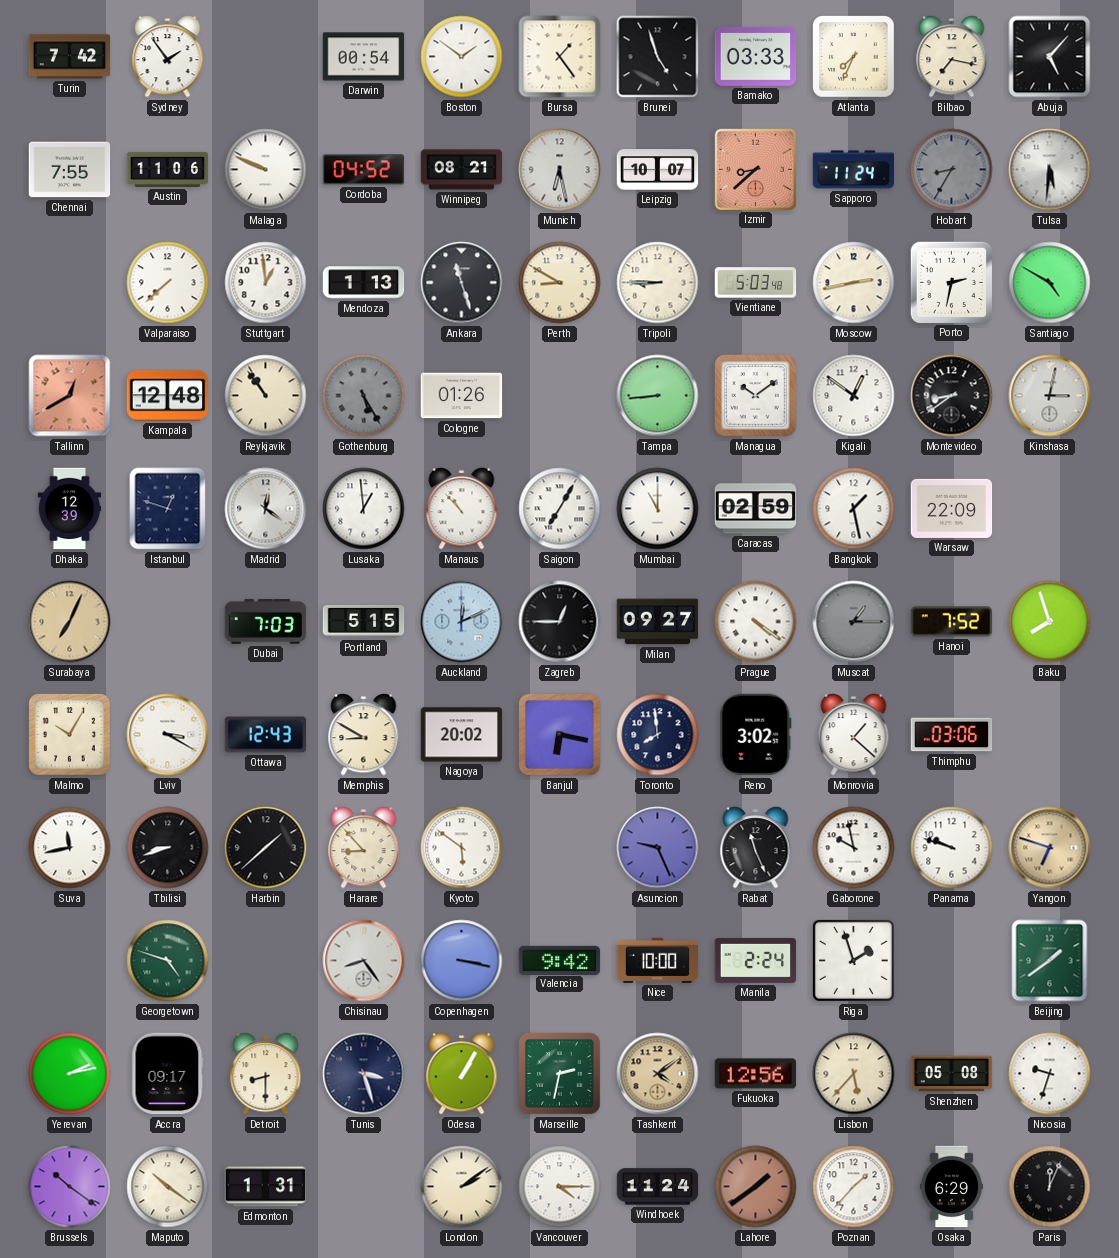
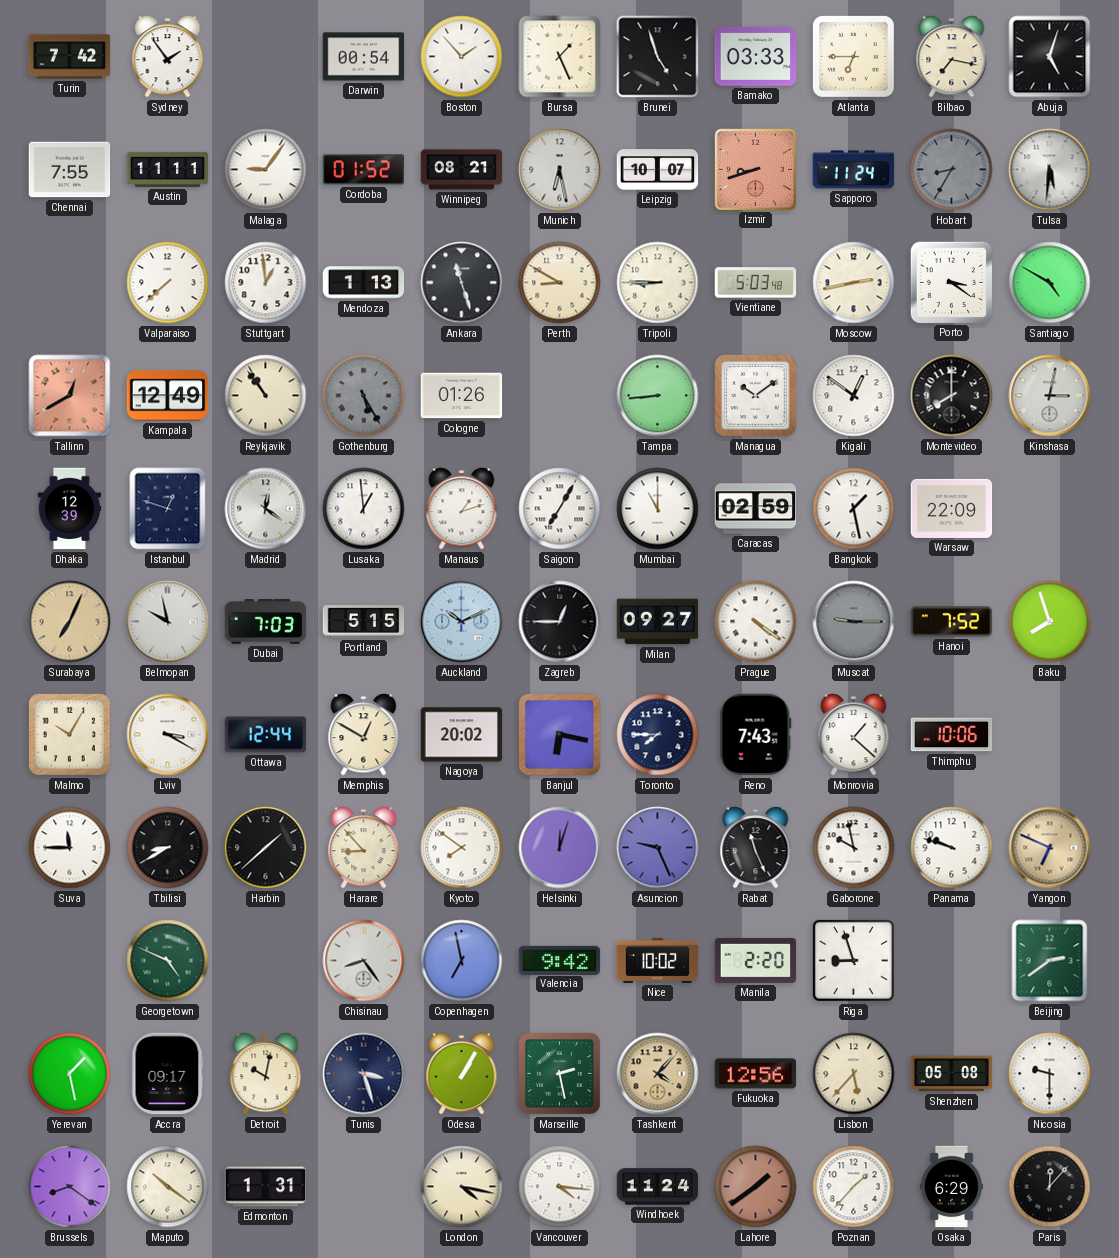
Boston: 1:51 -> 1:53
Bursa: 1:24 -> 1:26
Atlanta: 7:34 -> 6:45
Abuja: 5:07 -> 5:03
Austin: 11:06 -> 11:11
Malaga: 9:49 -> 9:06
Cordoba: 04:52 -> 01:52
Izmir: 8:38 -> 8:42
Porto: 2:32 -> 3:21
Kampala: 12:48 -> 12:49
Montevideo: 8:39 -> 8:00
Manaus: 10:53 -> 1:12
Belmopan: none -> 9:58
Auckland: 12:11 -> 10:11
Muscat: 1:15 -> 9:15
Ottawa: 12:43 -> 12:44
Memphis: 8:50 -> 12:50
Toronto: 7:59 -> 7:45
Reno: 3:02 -> 7:43
Thimphu: 03:06 -> 10:06
Suva: 11:43 -> 11:45
Tbilisi: 8:42 -> 8:40
Kyoto: 5:51 -> 7:51
Helsinki: none -> 12:03
Yangon: 6:48 -> 6:49
Georgetown: 4:48 -> 4:49
Copenhagen: 3:17 -> 6:58
Nice: 10:00 -> 10:02
Manila: 2:24 -> 2:20
Riga: 1:57 -> 8:57
Beijing: 1:39 -> 2:39
Yerevan: 2:13 -> 1:28
Detroit: 8:30 -> 10:02
Marseille: 2:32 -> 2:28
Tashkent: 4:09 -> 4:07
Nicosia: 9:33 -> 9:30
Brussels: 10:21 -> 8:21
London: 2:09 -> 4:17
Vancouver: 4:15 -> 4:16
Paris: 12:04 -> 12:07
